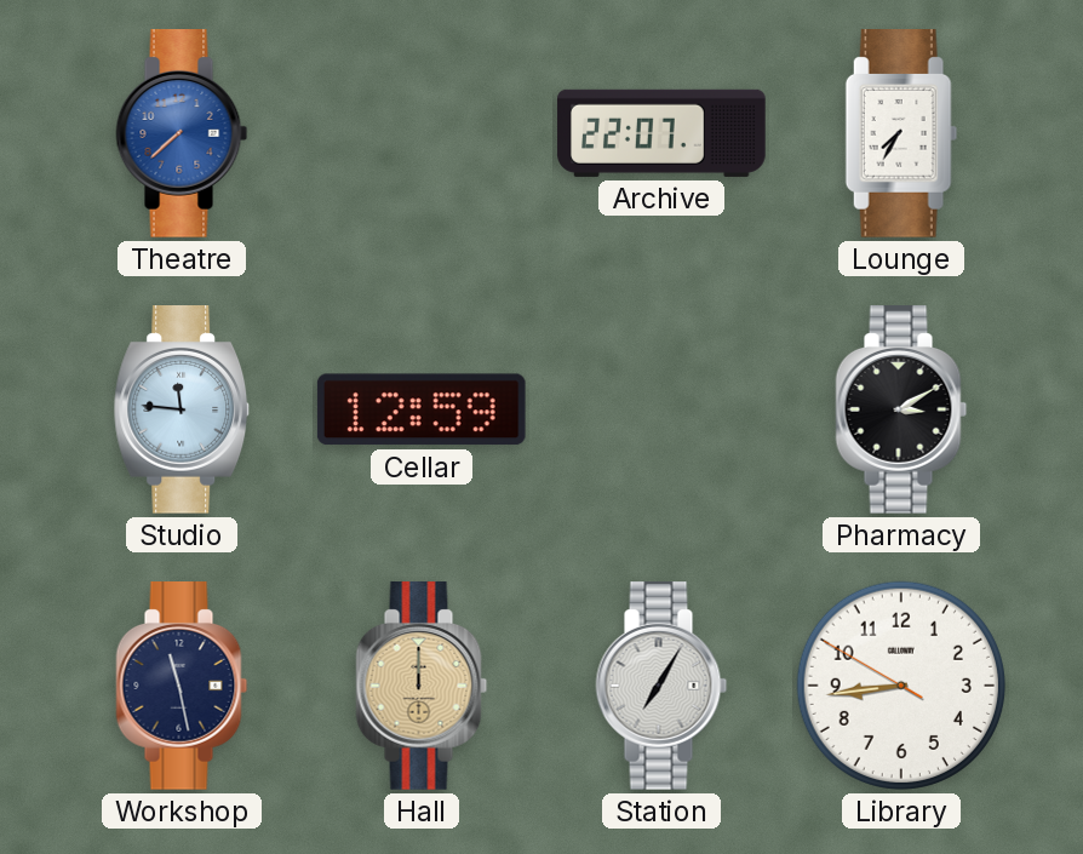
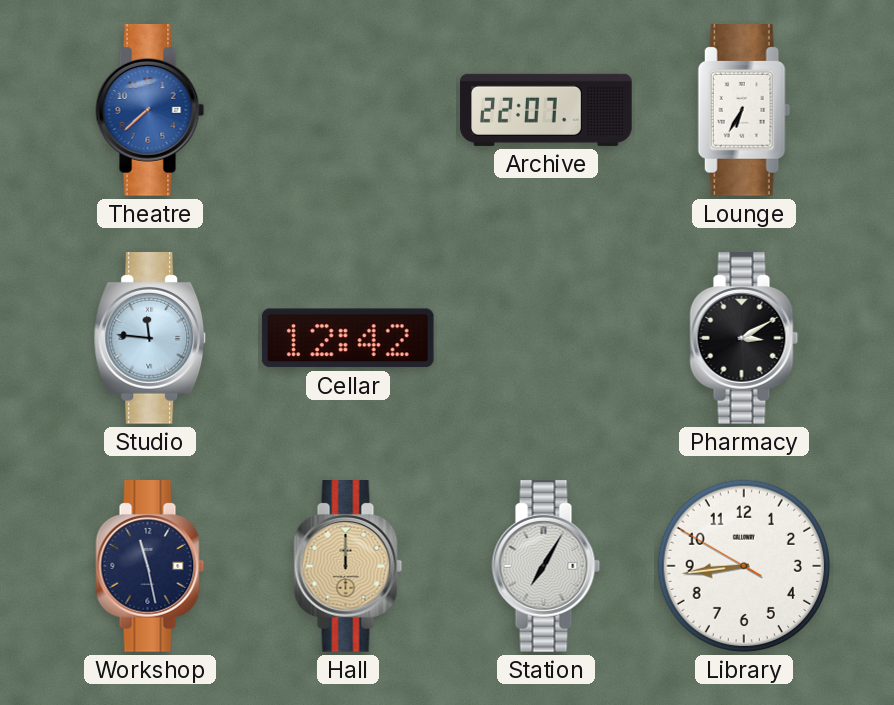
Lounge: 7:35 -> 6:35
Cellar: 12:59 -> 12:42
